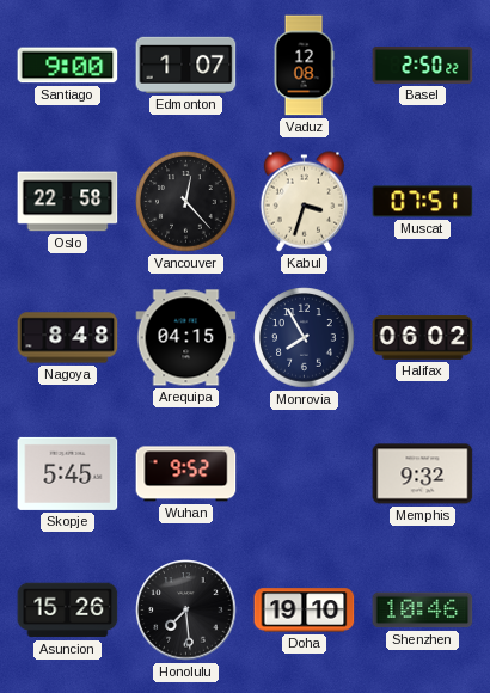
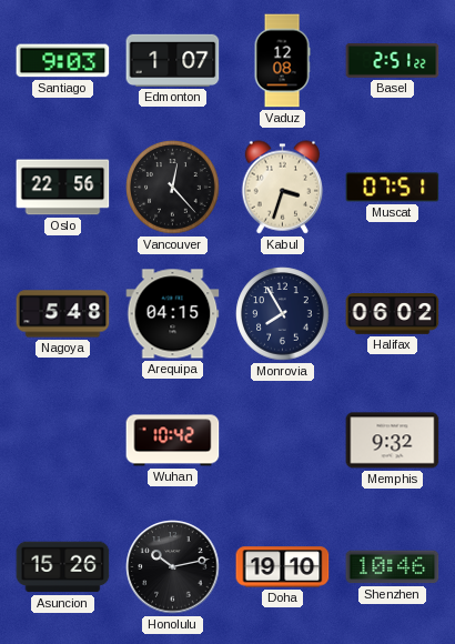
Santiago: 9:00 -> 9:03
Basel: 2:50 -> 2:51
Oslo: 22:58 -> 22:56
Nagoya: 8:48 -> 5:48
Skopje: 5:45 -> none
Wuhan: 9:52 -> 10:42
Honolulu: 7:29 -> 10:13
